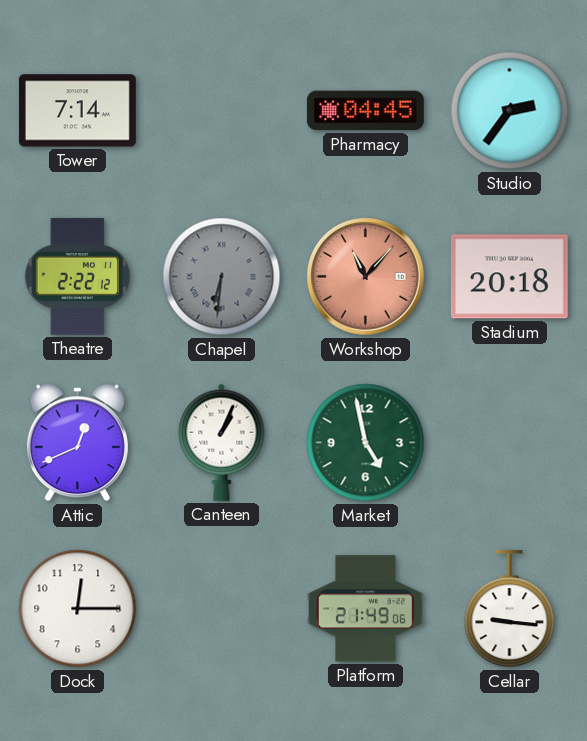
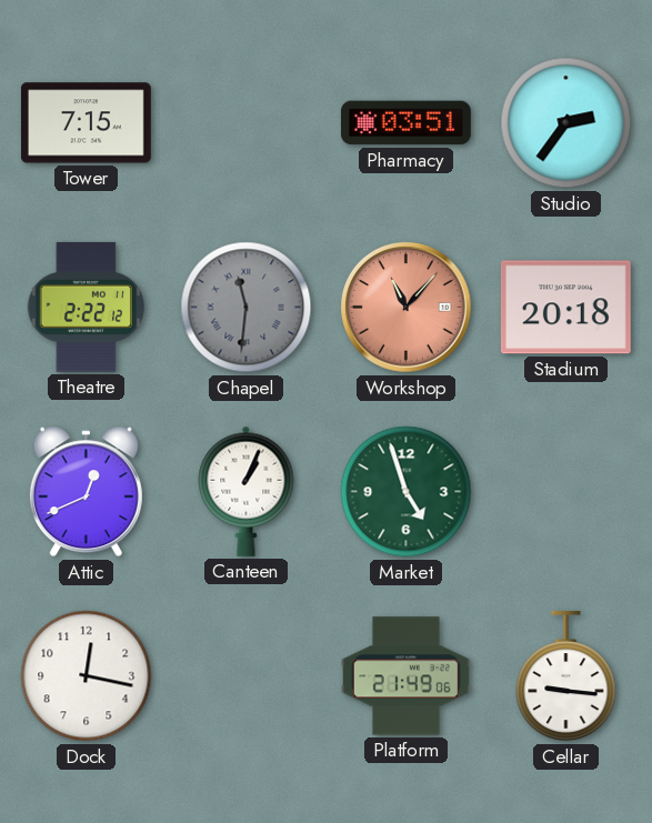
Tower: 7:14 -> 7:15
Pharmacy: 04:45 -> 03:51
Chapel: 6:31 -> 11:31
Market: 4:58 -> 4:57
Dock: 12:15 -> 12:17
